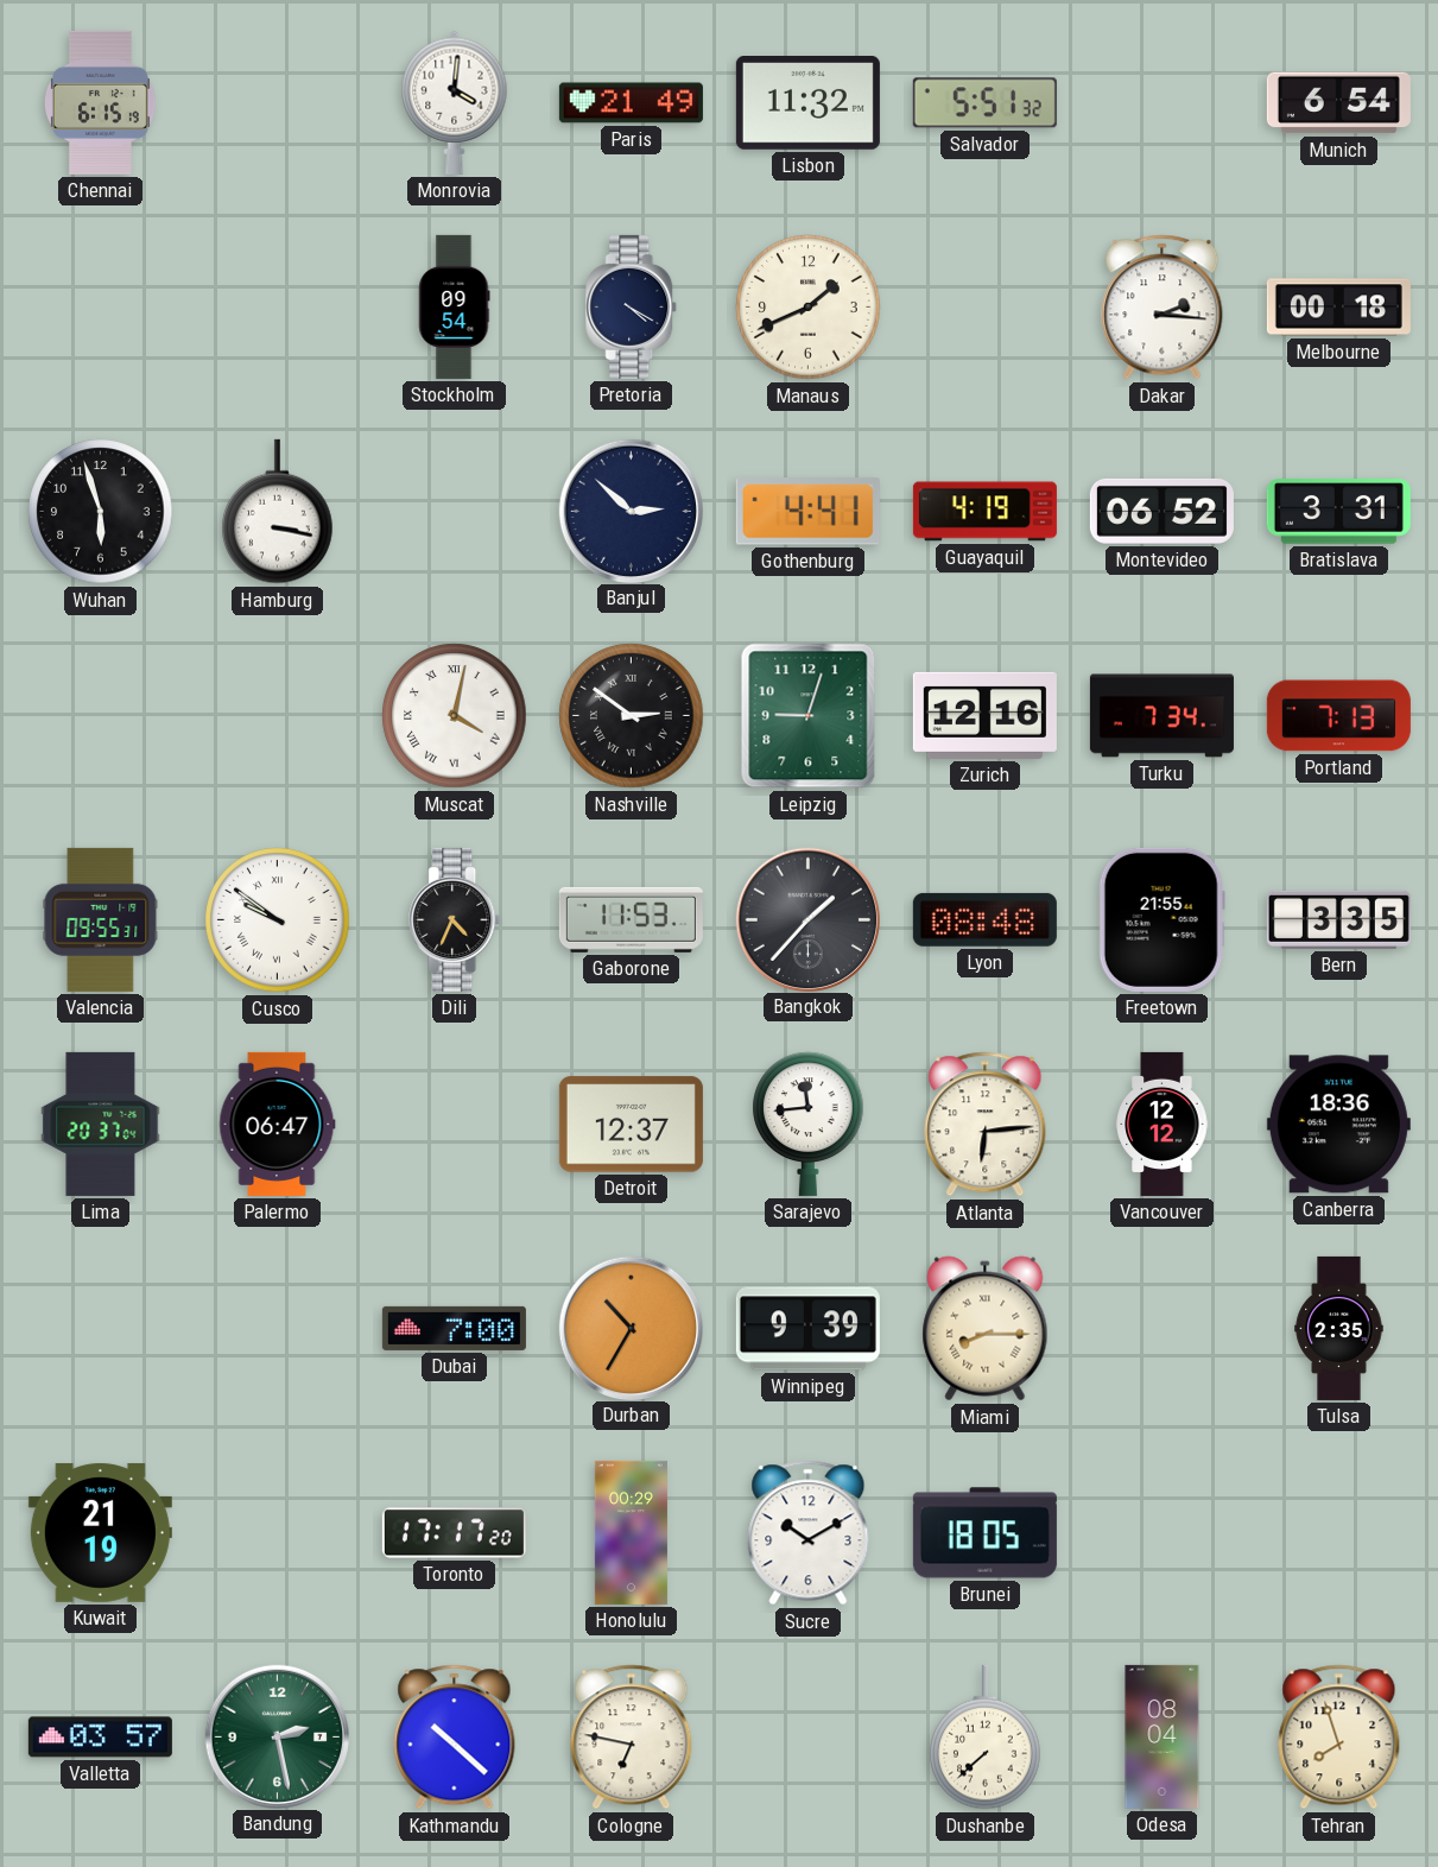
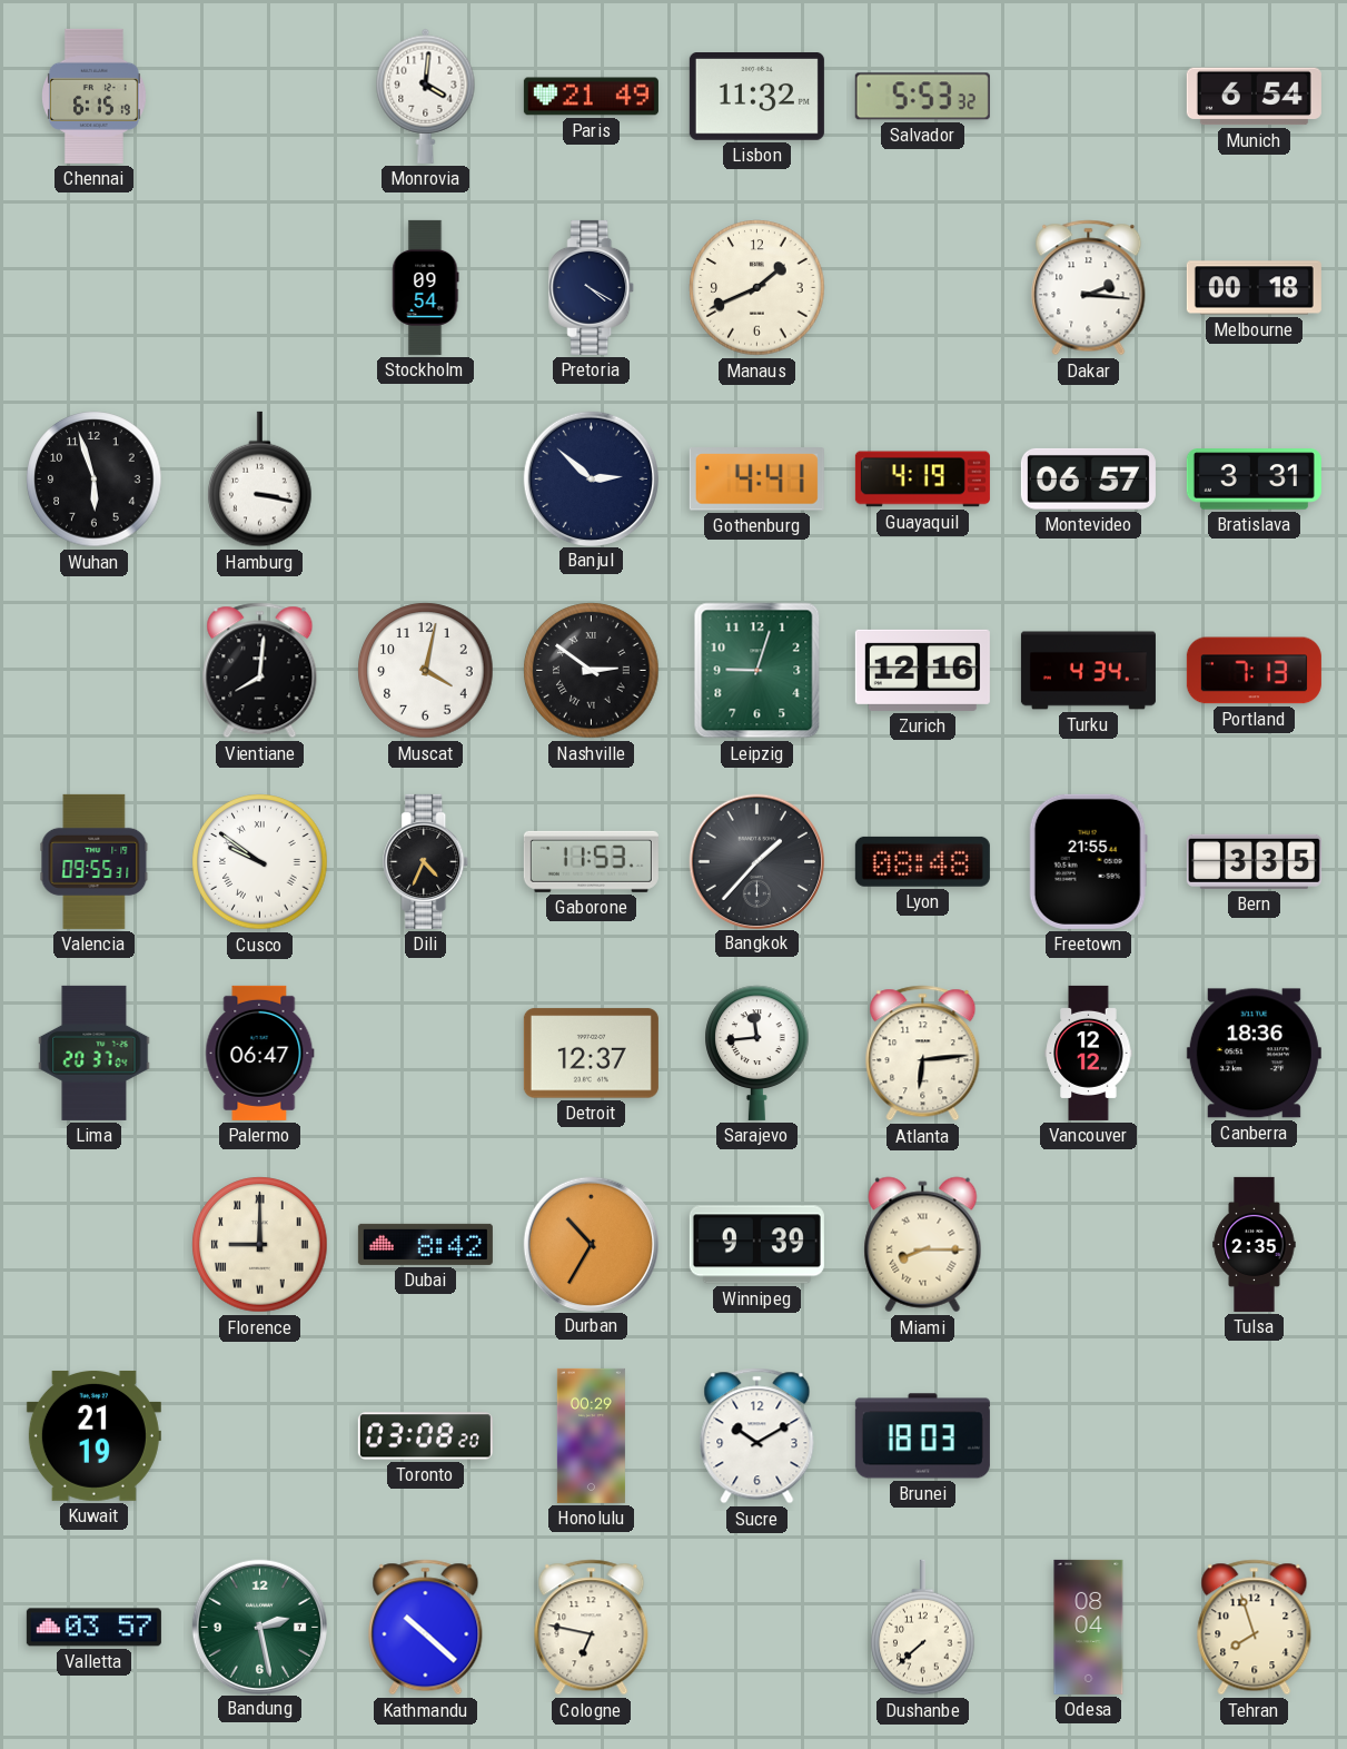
Salvador: 5:51 -> 5:53
Montevideo: 06:52 -> 06:57
Vientiane: none -> 8:01
Muscat numerals: Roman -> Arabic
Turku: 7:34 -> 4:34
Florence: none -> 9:00
Dubai: 7:00 -> 8:42
Toronto: 17:17 -> 03:08
Brunei: 18:05 -> 18:03
